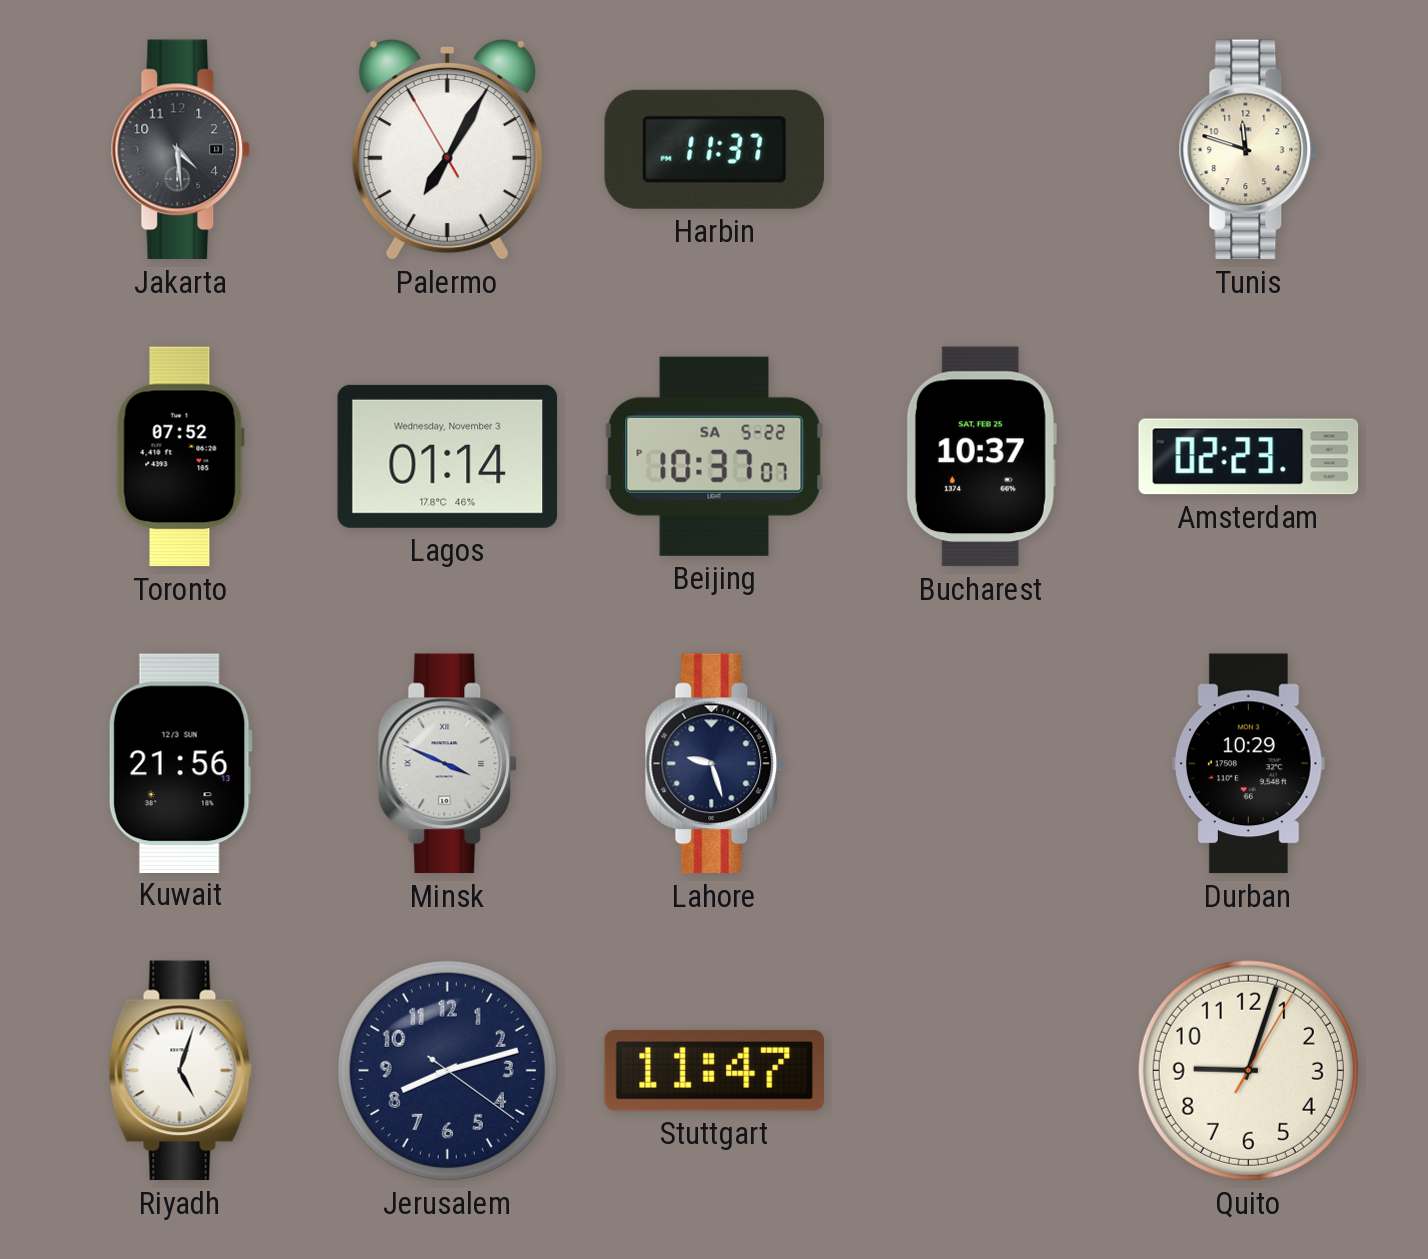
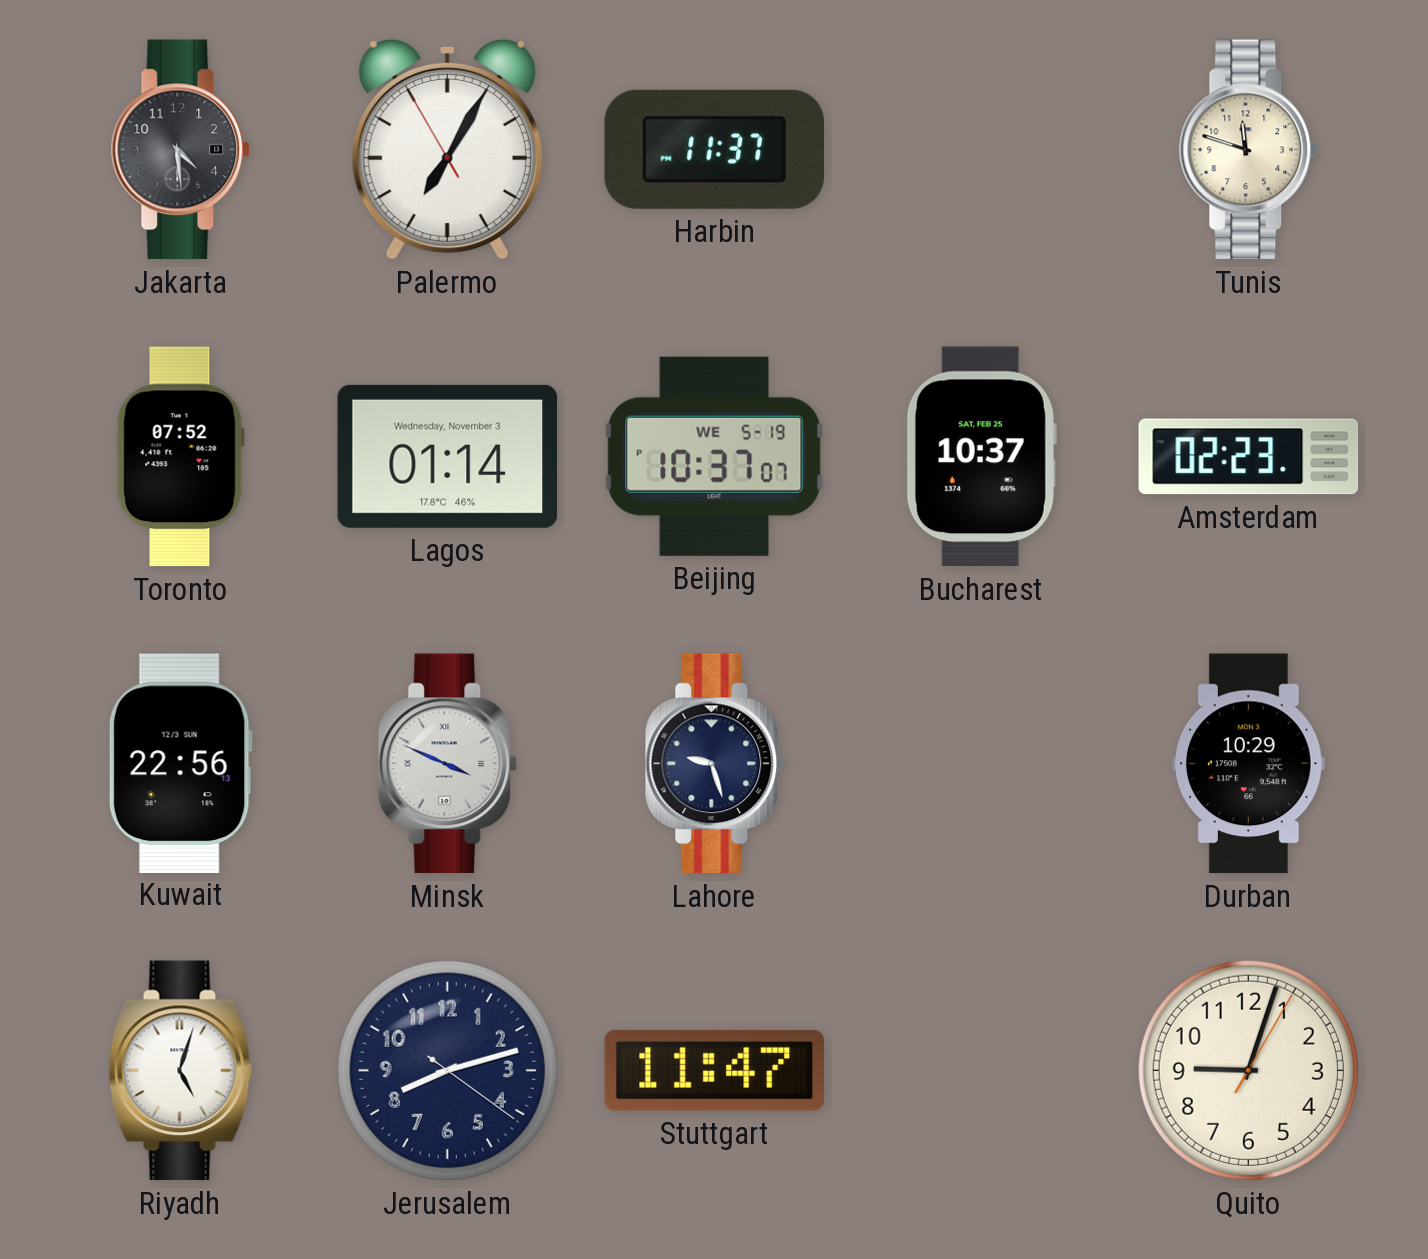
Beijing date: SA 5-22 -> WE 5-19
Kuwait: 21:56 -> 22:56
